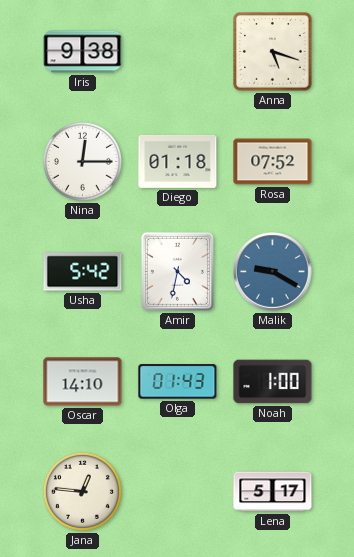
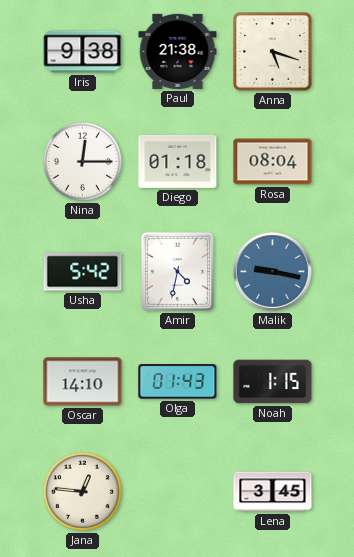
Paul: none -> 21:38
Rosa: 07:52 -> 08:04
Malik: 9:20 -> 9:17
Noah: 1:00 -> 1:15
Lena: 5:17 -> 3:45
